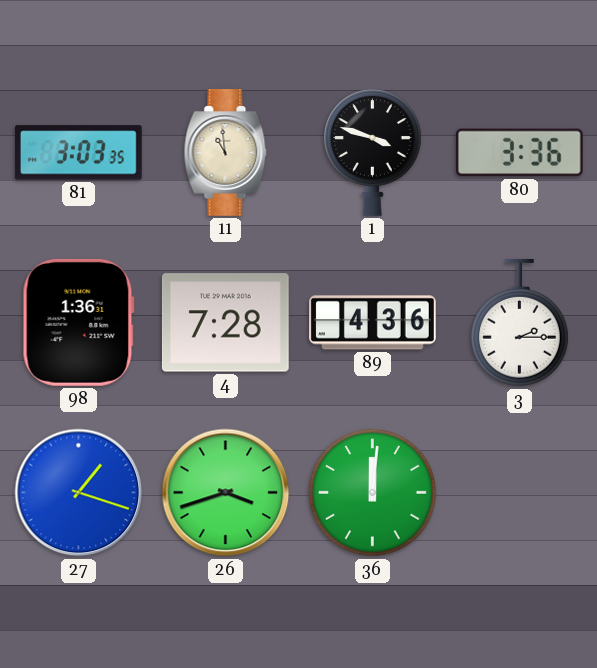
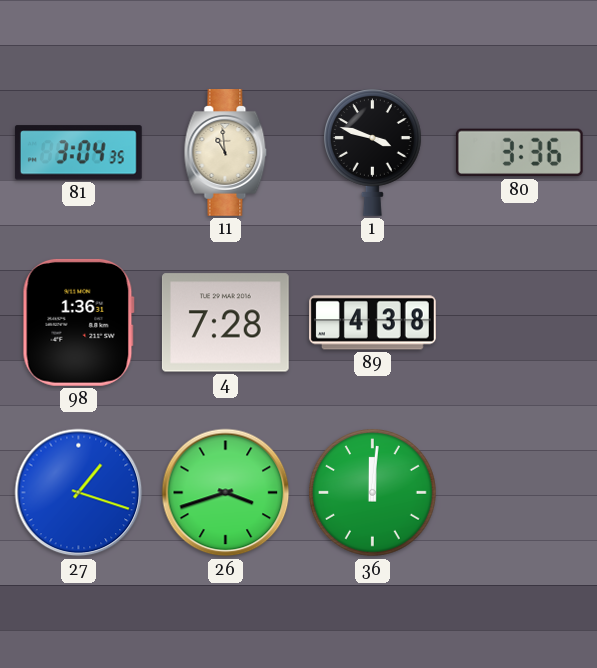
81: 3:03 -> 3:04
89: 4:36 -> 4:38
3: 2:15 -> none
